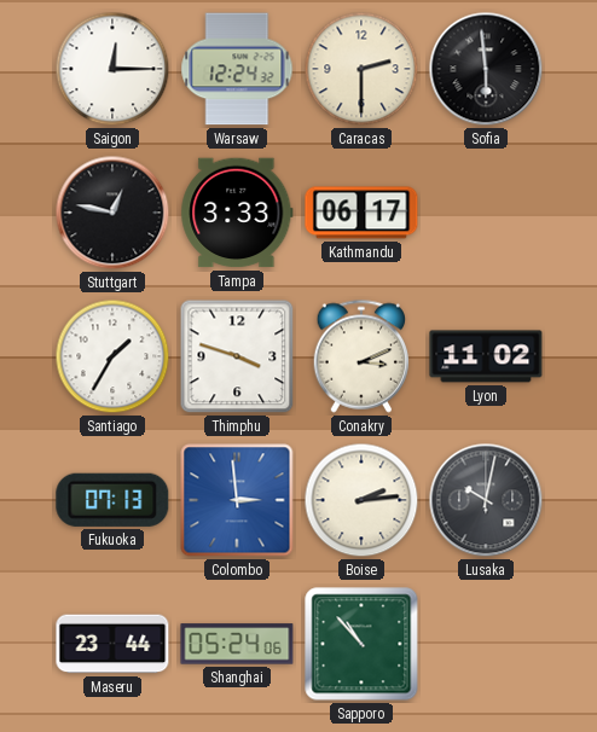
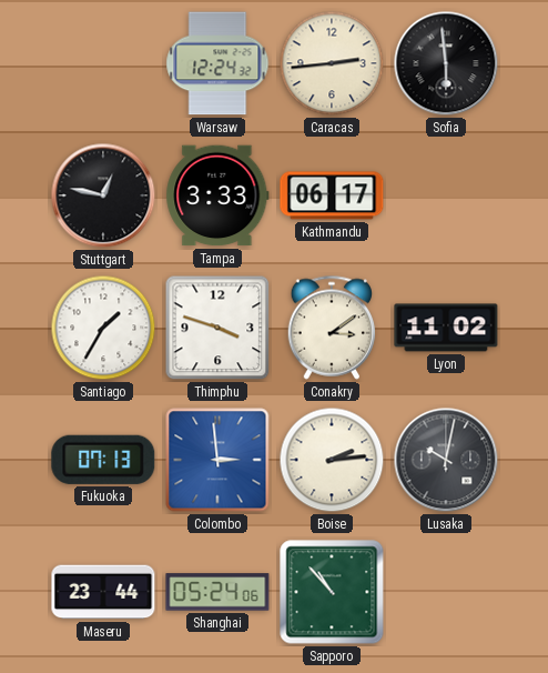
Saigon: 12:15 -> none
Caracas: 2:30 -> 2:44
Conakry: 3:11 -> 3:09
